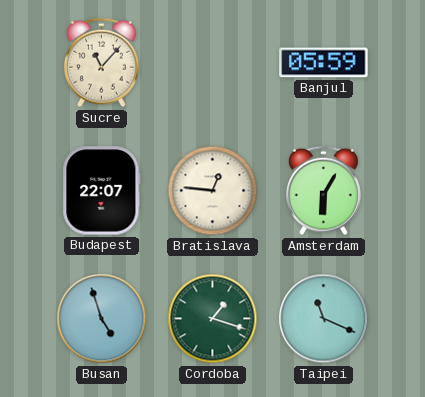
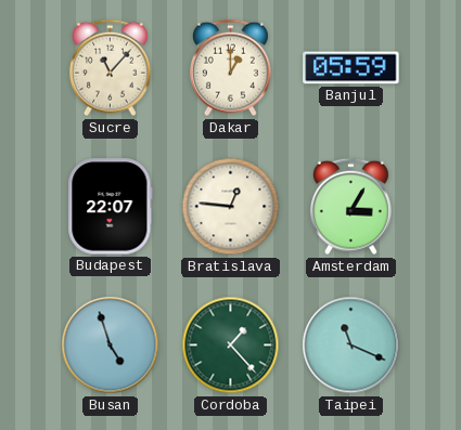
Dakar: none -> 1:00
Amsterdam: 6:05 -> 3:05
Cordoba: 1:18 -> 1:23
